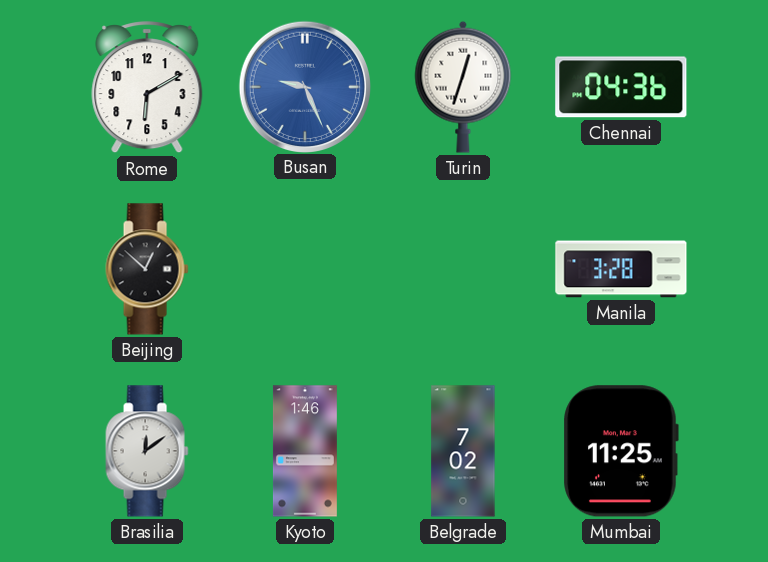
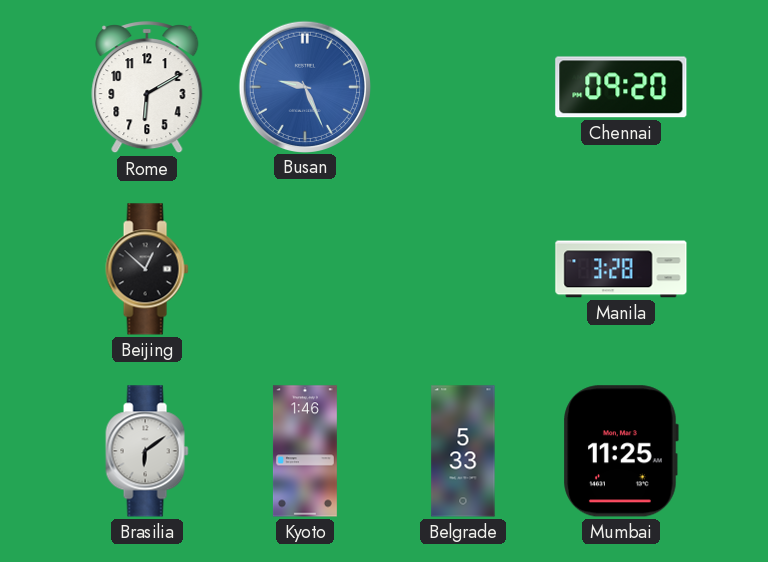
Turin: 12:33 -> none
Chennai: 04:36 -> 09:20
Brasilia: 12:09 -> 6:09
Belgrade: 7:02 -> 5:33
